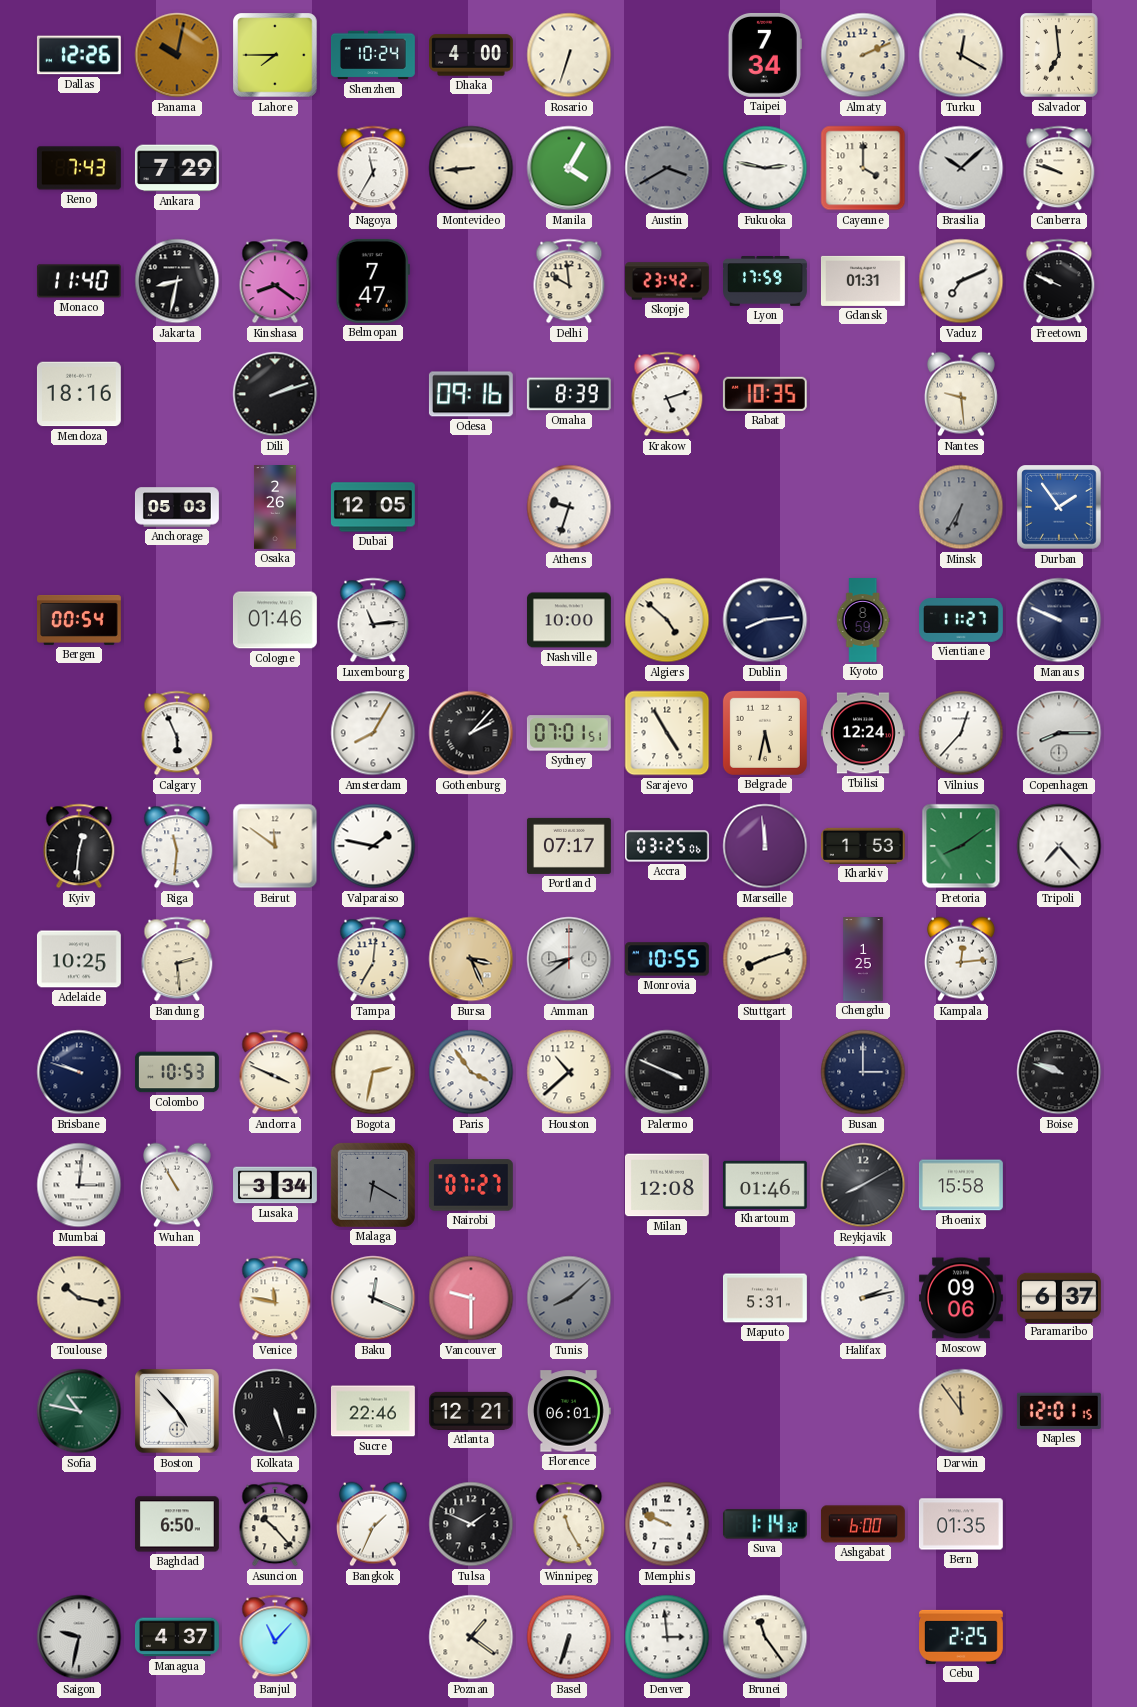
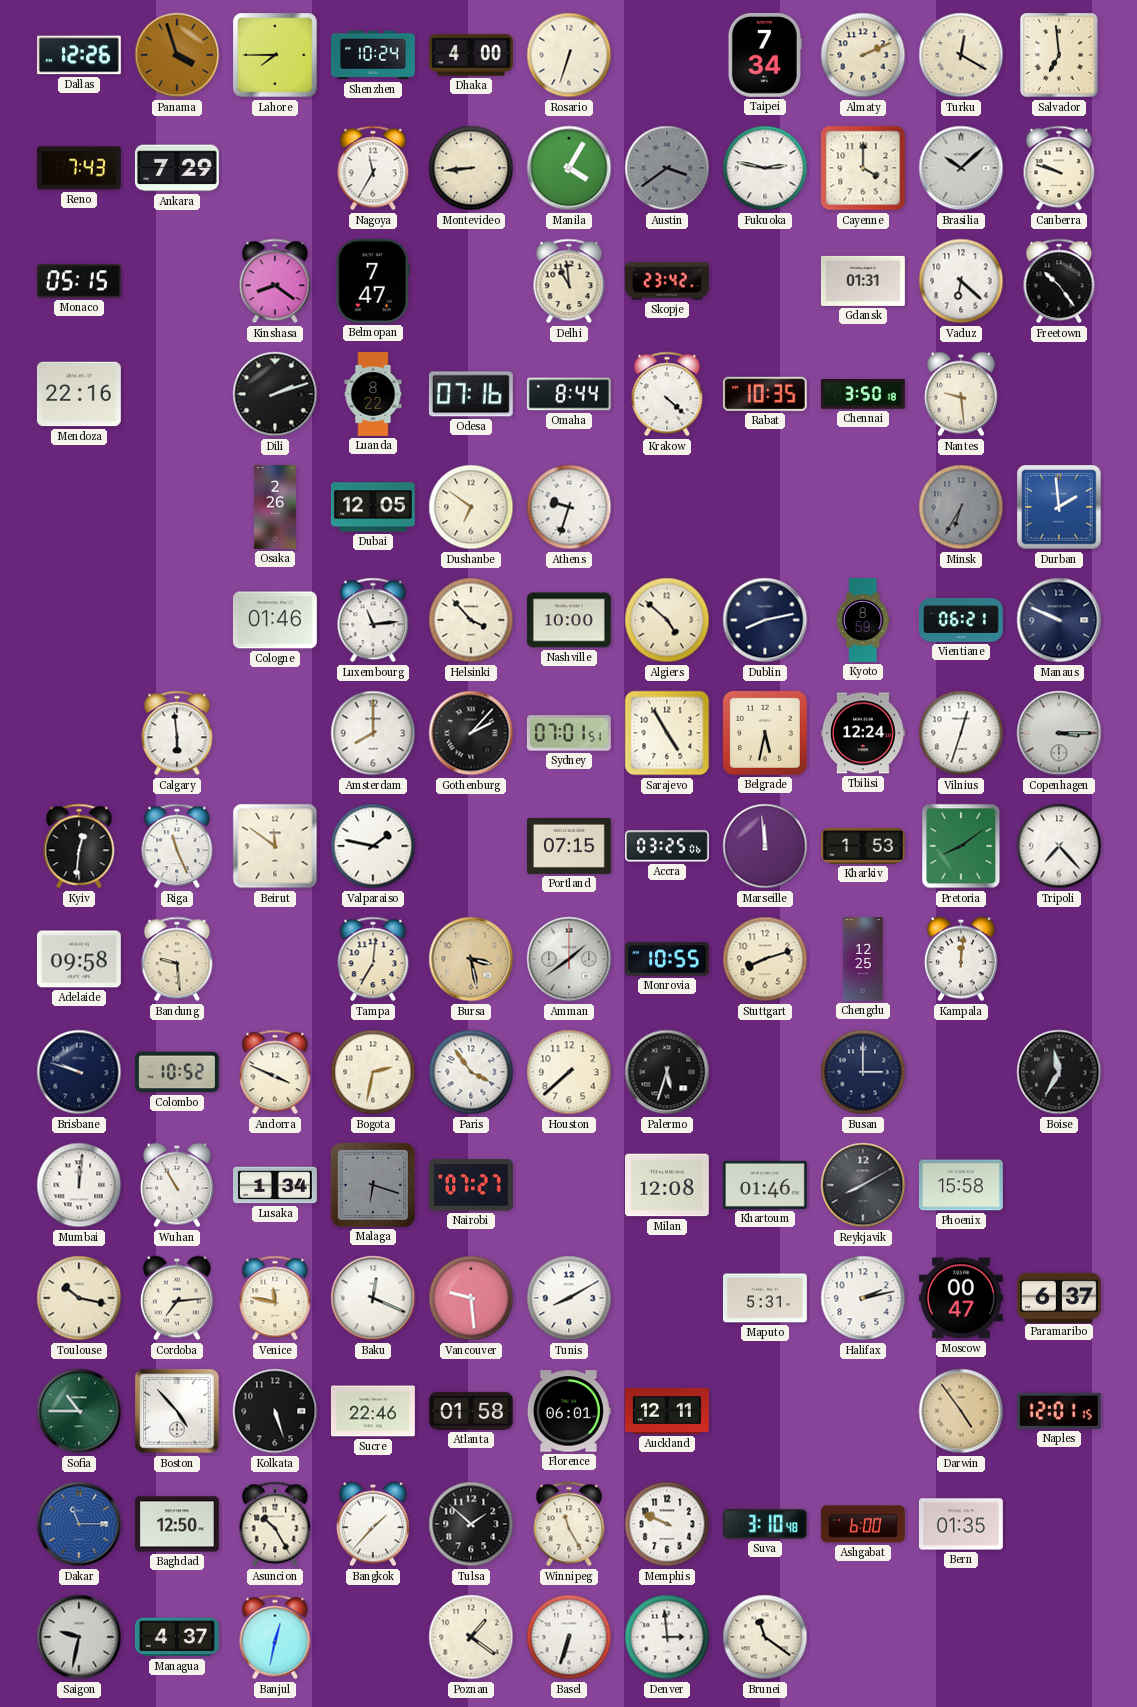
Panama: 10:02 -> 3:57
Austin: 3:40 -> 3:39
Monaco: 11:40 -> 05:15
Jakarta: 8:32 -> none
Delhi: 9:59 -> 10:59
Lyon: 17:59 -> none
Vaduz: 7:11 -> 6:22
Freetown: 9:49 -> 10:24
Mendoza: 18:16 -> 22:16
Luanda: none -> 8:22
Odesa: 09:16 -> 07:16
Omaha: 8:39 -> 8:44
Krakow: 5:12 -> 4:22
Chennai: none -> 3:50
Anchorage: 05:03 -> none
Dushanbe: none -> 6:51
Durban: 1:54 -> 1:59
Bergen: 00:54 -> none
Helsinki: none -> 3:53
Dublin: 8:14 -> 8:13
Vientiane: 11:27 -> 06:21
Calgary: 5:56 -> 5:59
Amsterdam: 8:05 -> 8:00
Vilnius: 12:37 -> 12:33
Copenhagen: 8:15 -> 3:15
Riga: 11:31 -> 11:26
Portland: 07:17 -> 07:15
Adelaide: 10:25 -> 09:58
Bandung: 2:29 -> 9:29
Bursa: 3:26 -> 3:28
Amman: 8:39 -> 1:39
Chengdu: 1:25 -> 12:25
Kampala: 12:14 -> 12:01
Colombo: 10:53 -> 10:52
Houston: 10:38 -> 7:38
Palermo: 3:49 -> 5:33
Boise: 9:48 -> 11:35
Mumbai: 3:01 -> 12:01
Lusaka: 3:34 -> 1:34
Malaga: 6:20 -> 6:18
Cordoba: none -> 7:14
Vancouver: 9:30 -> 9:29
Tunis: 8:08 -> 8:10
Tunis dial: grey -> white
Moscow: 09:06 -> 00:47
Sofia: 10:47 -> 10:45
Atlanta: 12:21 -> 01:58
Auckland: none -> 12:11
Darwin: 11:54 -> 4:54
Dakar: none -> 11:15
Baghdad: 6:50 -> 12:50
Asuncion: 10:23 -> 10:25
Bangkok: 1:34 -> 1:37
Tulsa: 1:49 -> 1:52
Suva: 1:14 -> 3:10
Banjul: 11:07 -> 12:32
Brunei: 11:24 -> 11:21
Cebu: 2:25 -> none
